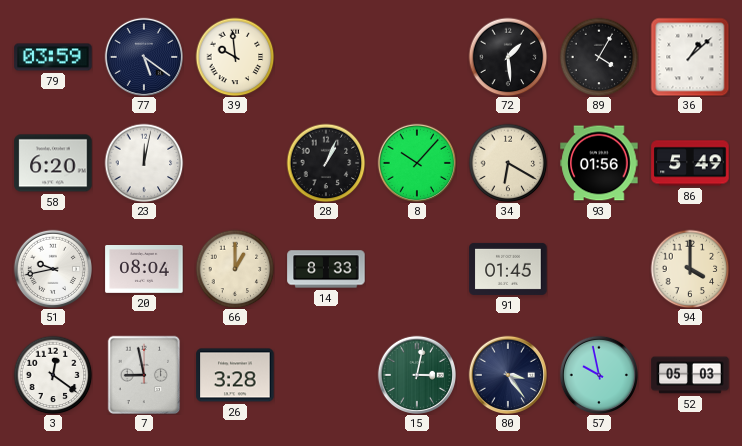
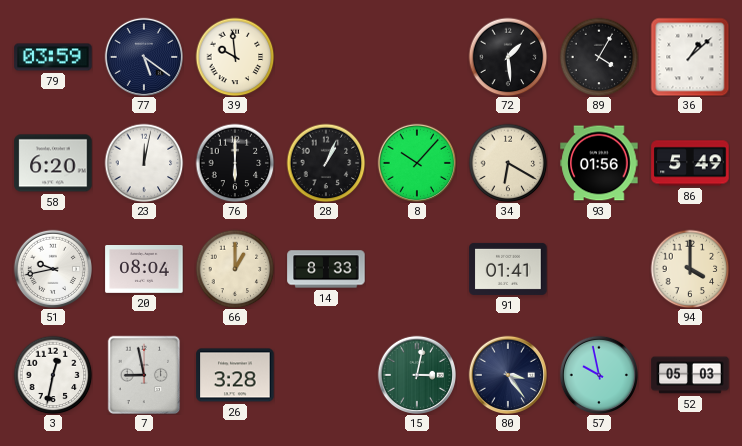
76: none -> 6:00
91: 01:45 -> 01:41
3: 12:21 -> 12:32
